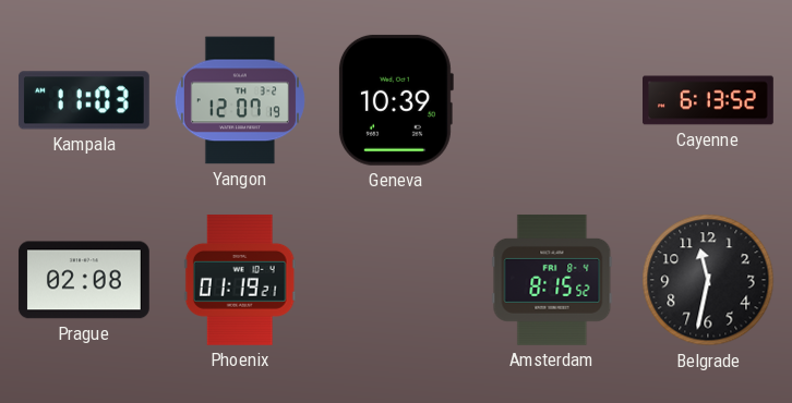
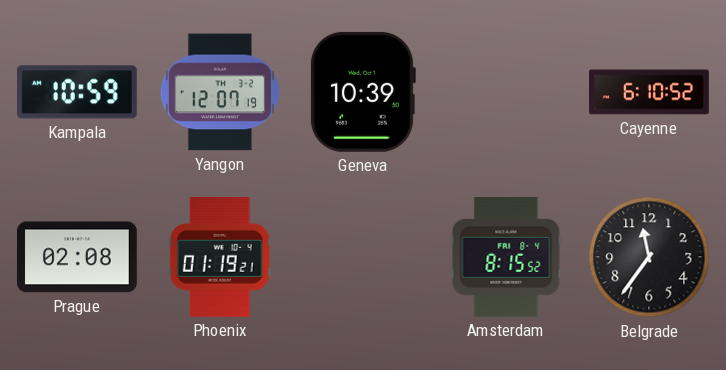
Kampala: 11:03 -> 10:59
Cayenne: 6:13 -> 6:10
Belgrade: 11:32 -> 11:36
